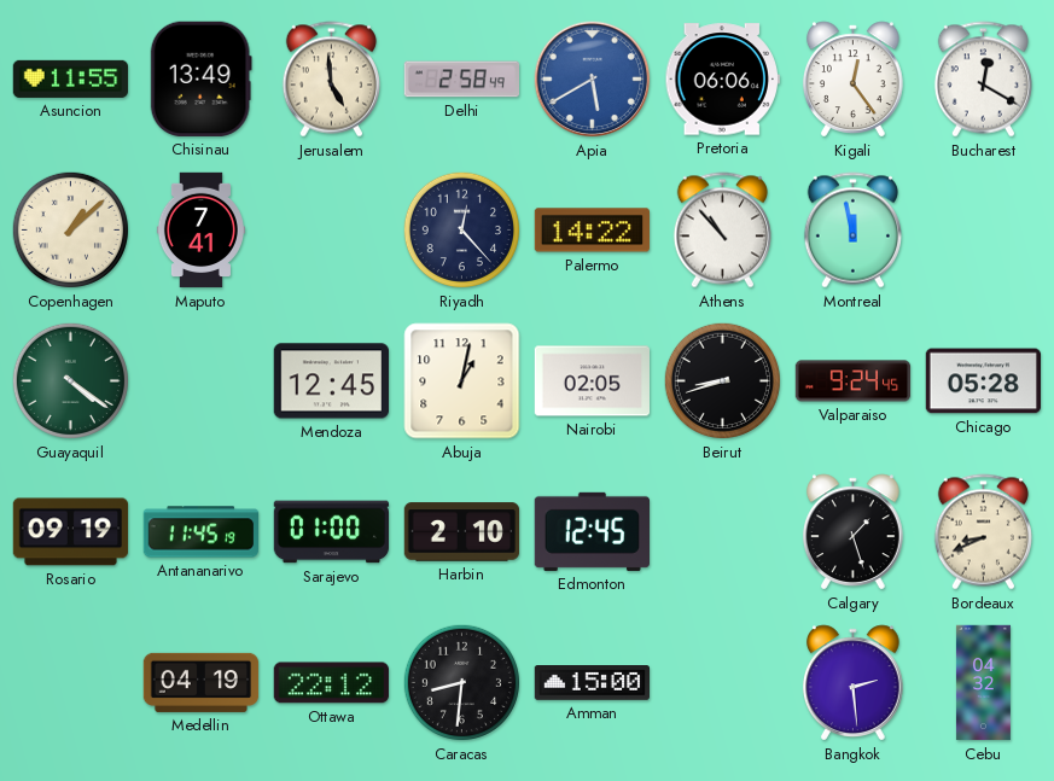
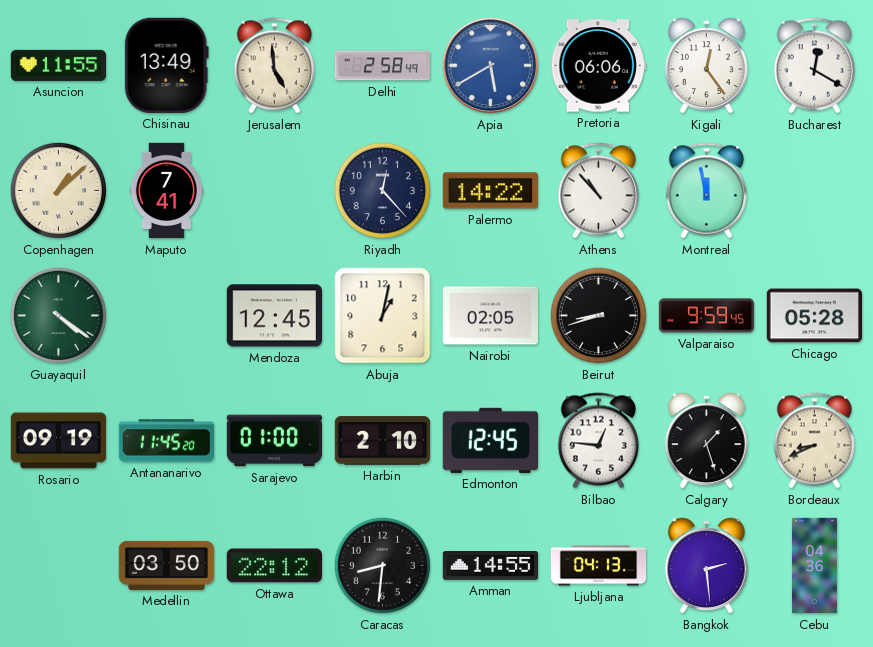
Valparaiso: 9:24 -> 9:59
Antananarivo: 11:45:19 -> 11:45:20
Bilbao: none -> 12:46
Medellin: 04:19 -> 03:50
Amman: 15:00 -> 14:55
Ljubljana: none -> 04:13
Cebu: 04:32 -> 04:36
